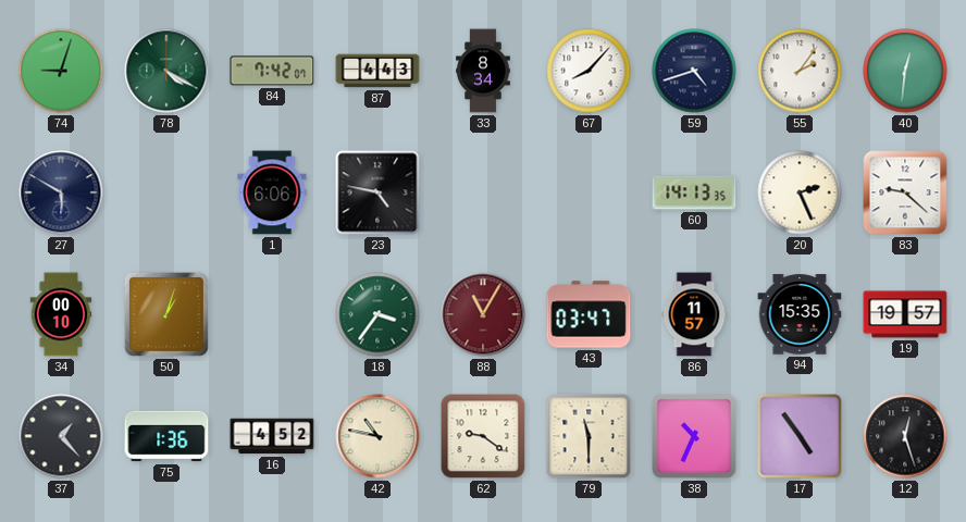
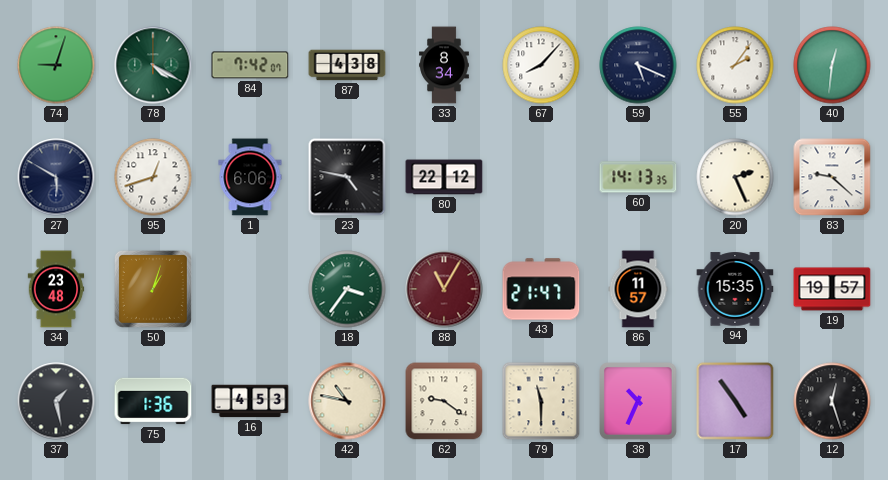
87: 4:43 -> 4:38
59: 4:42 -> 5:19
95: none -> 12:42
80: none -> 22:12
34: 00:10 -> 23:48
43: 03:47 -> 21:47
37: 1:23 -> 1:28
16: 4:52 -> 4:53
